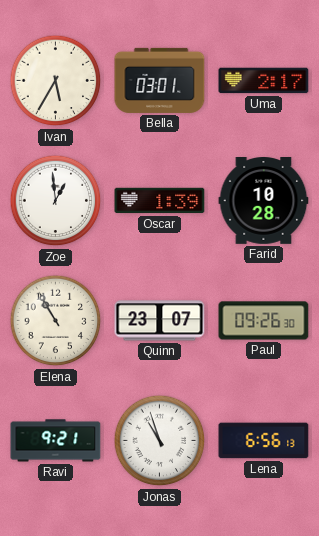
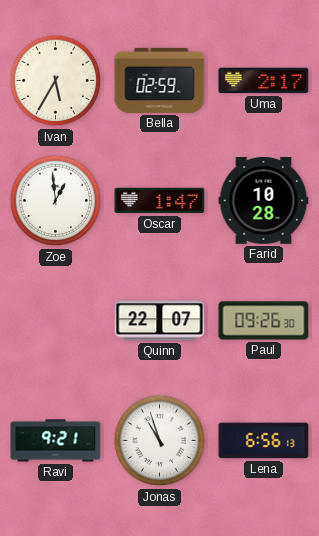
Bella: 03:01 -> 02:59
Oscar: 1:39 -> 1:47
Elena: 10:55 -> none
Quinn: 23:07 -> 22:07
